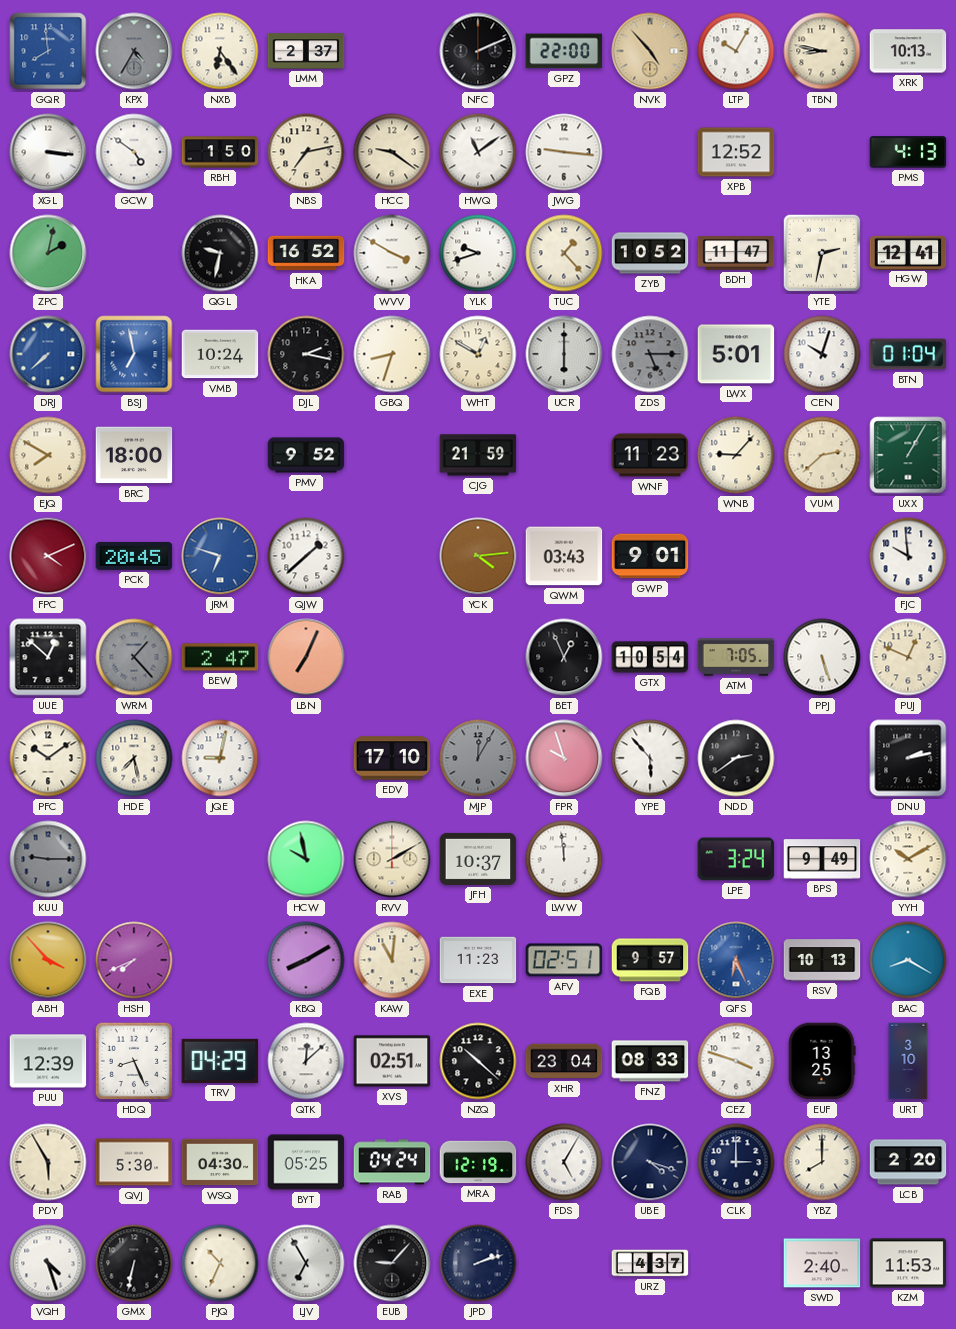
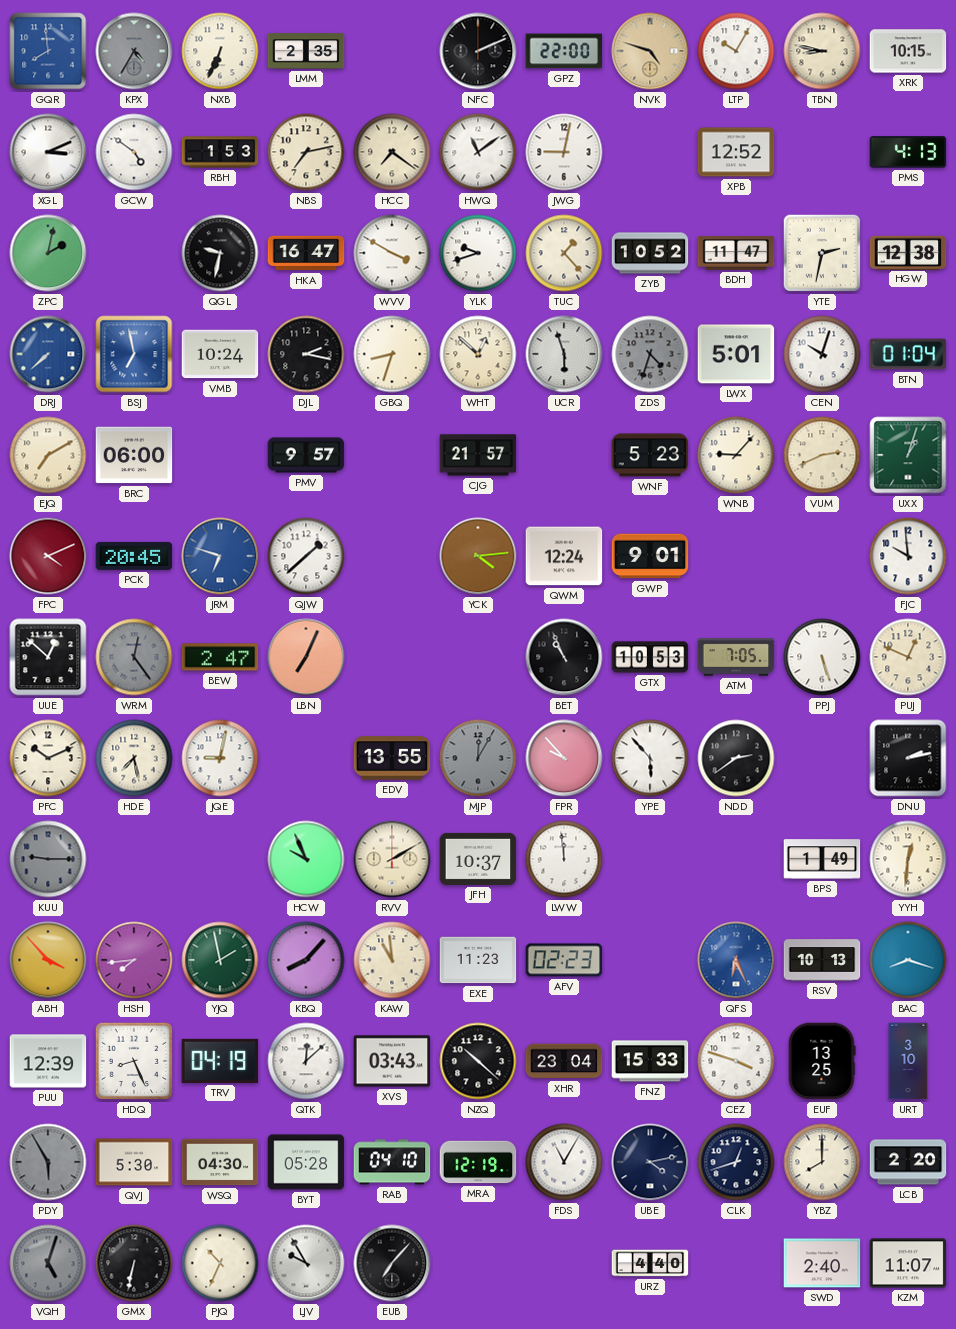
NXB: 6:24 -> 6:34
LMM: 2:37 -> 2:35
NVK: 4:53 -> 4:48
XRK: 10:13 -> 10:15
XGL: 3:16 -> 3:11
RBH: 1:50 -> 1:53
HCC: 9:21 -> 7:21
JWG: 9:16 -> 9:02
HKA: 16:52 -> 16:47
HGW: 12:41 -> 12:38
WHT: 12:50 -> 12:52
UCR: 6:00 -> 5:57
ZDS: 5:15 -> 4:33
EJQ: 7:50 -> 7:10
BRC: 18:00 -> 06:00
PMV: 9:52 -> 9:57
CJG: 21:59 -> 21:57
WNF: 11:23 -> 5:23
VUM: 2:38 -> 2:41
UXX: 1:05 -> 1:03
QWM: 03:43 -> 12:24
WRM: 1:23 -> 12:24
BET: 12:56 -> 10:56
GTX: 10:54 -> 10:53
PFC: 10:09 -> 10:11
EDV: 17:10 -> 13:55
FPR: 9:57 -> 9:53
HCW: 9:58 -> 9:56
LPE: 3:24 -> none
BPS: 9:49 -> 1:49
YYH: 10:10 -> 12:31
HSH: 7:41 -> 7:44
YJQ: none -> 1:58
KBQ: 8:10 -> 8:07
KAW: 11:01 -> 10:59
AFV: 02:51 -> 02:23
FQB: 9:57 -> none
BAC: 8:20 -> 8:18
TRV: 04:29 -> 04:19
XVS: 02:51 -> 03:43
FNZ: 08:33 -> 15:33
PDY dial: cream -> grey
BYT: 05:25 -> 05:28
RAB: 04:24 -> 04:10
FDS: 5:05 -> 11:05
UBE: 4:18 -> 4:13
CLK: 3:00 -> 12:42
VQH: 4:27 -> 5:03
VQH dial: white -> grey
LJV: 6:55 -> 9:55
EUB: 9:07 -> 7:07
JPD: 2:12 -> none
URZ: 4:37 -> 4:40
KZM: 11:53 -> 11:07
